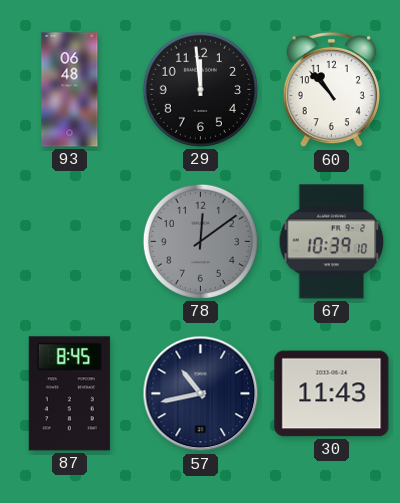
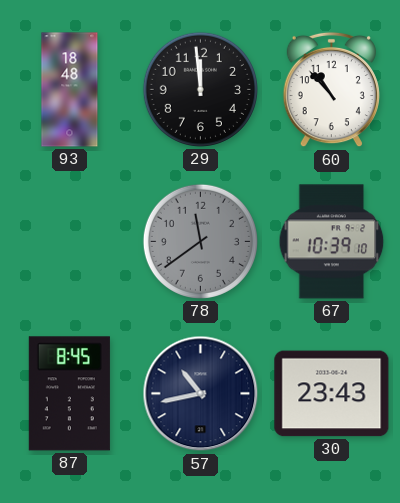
93: 06:48 -> 18:48
78: 12:09 -> 11:39
30: 11:43 -> 23:43
